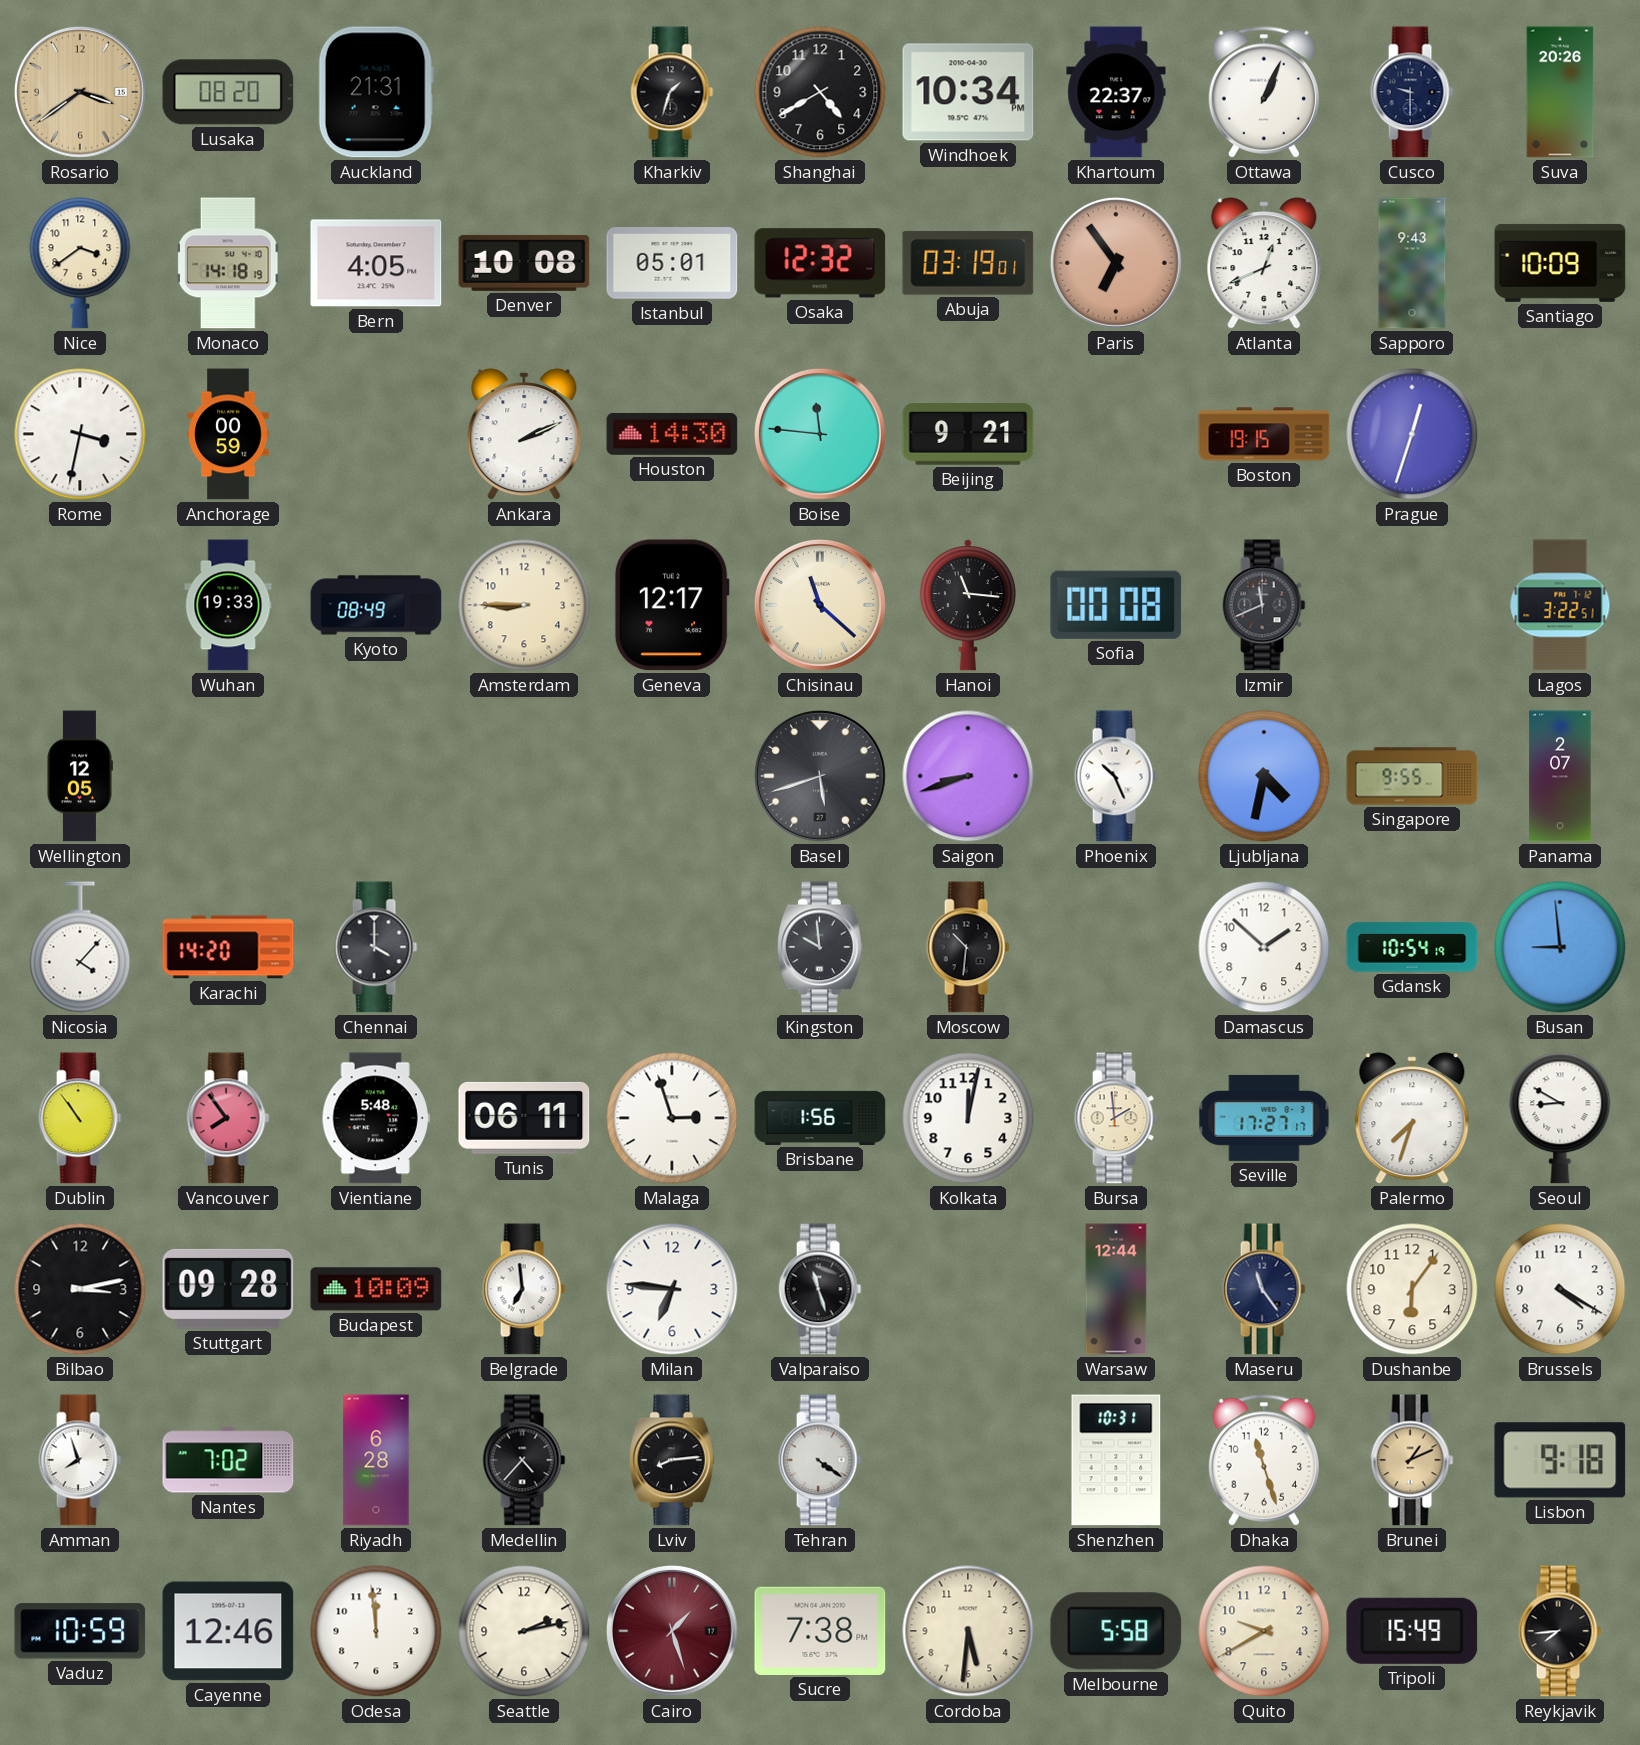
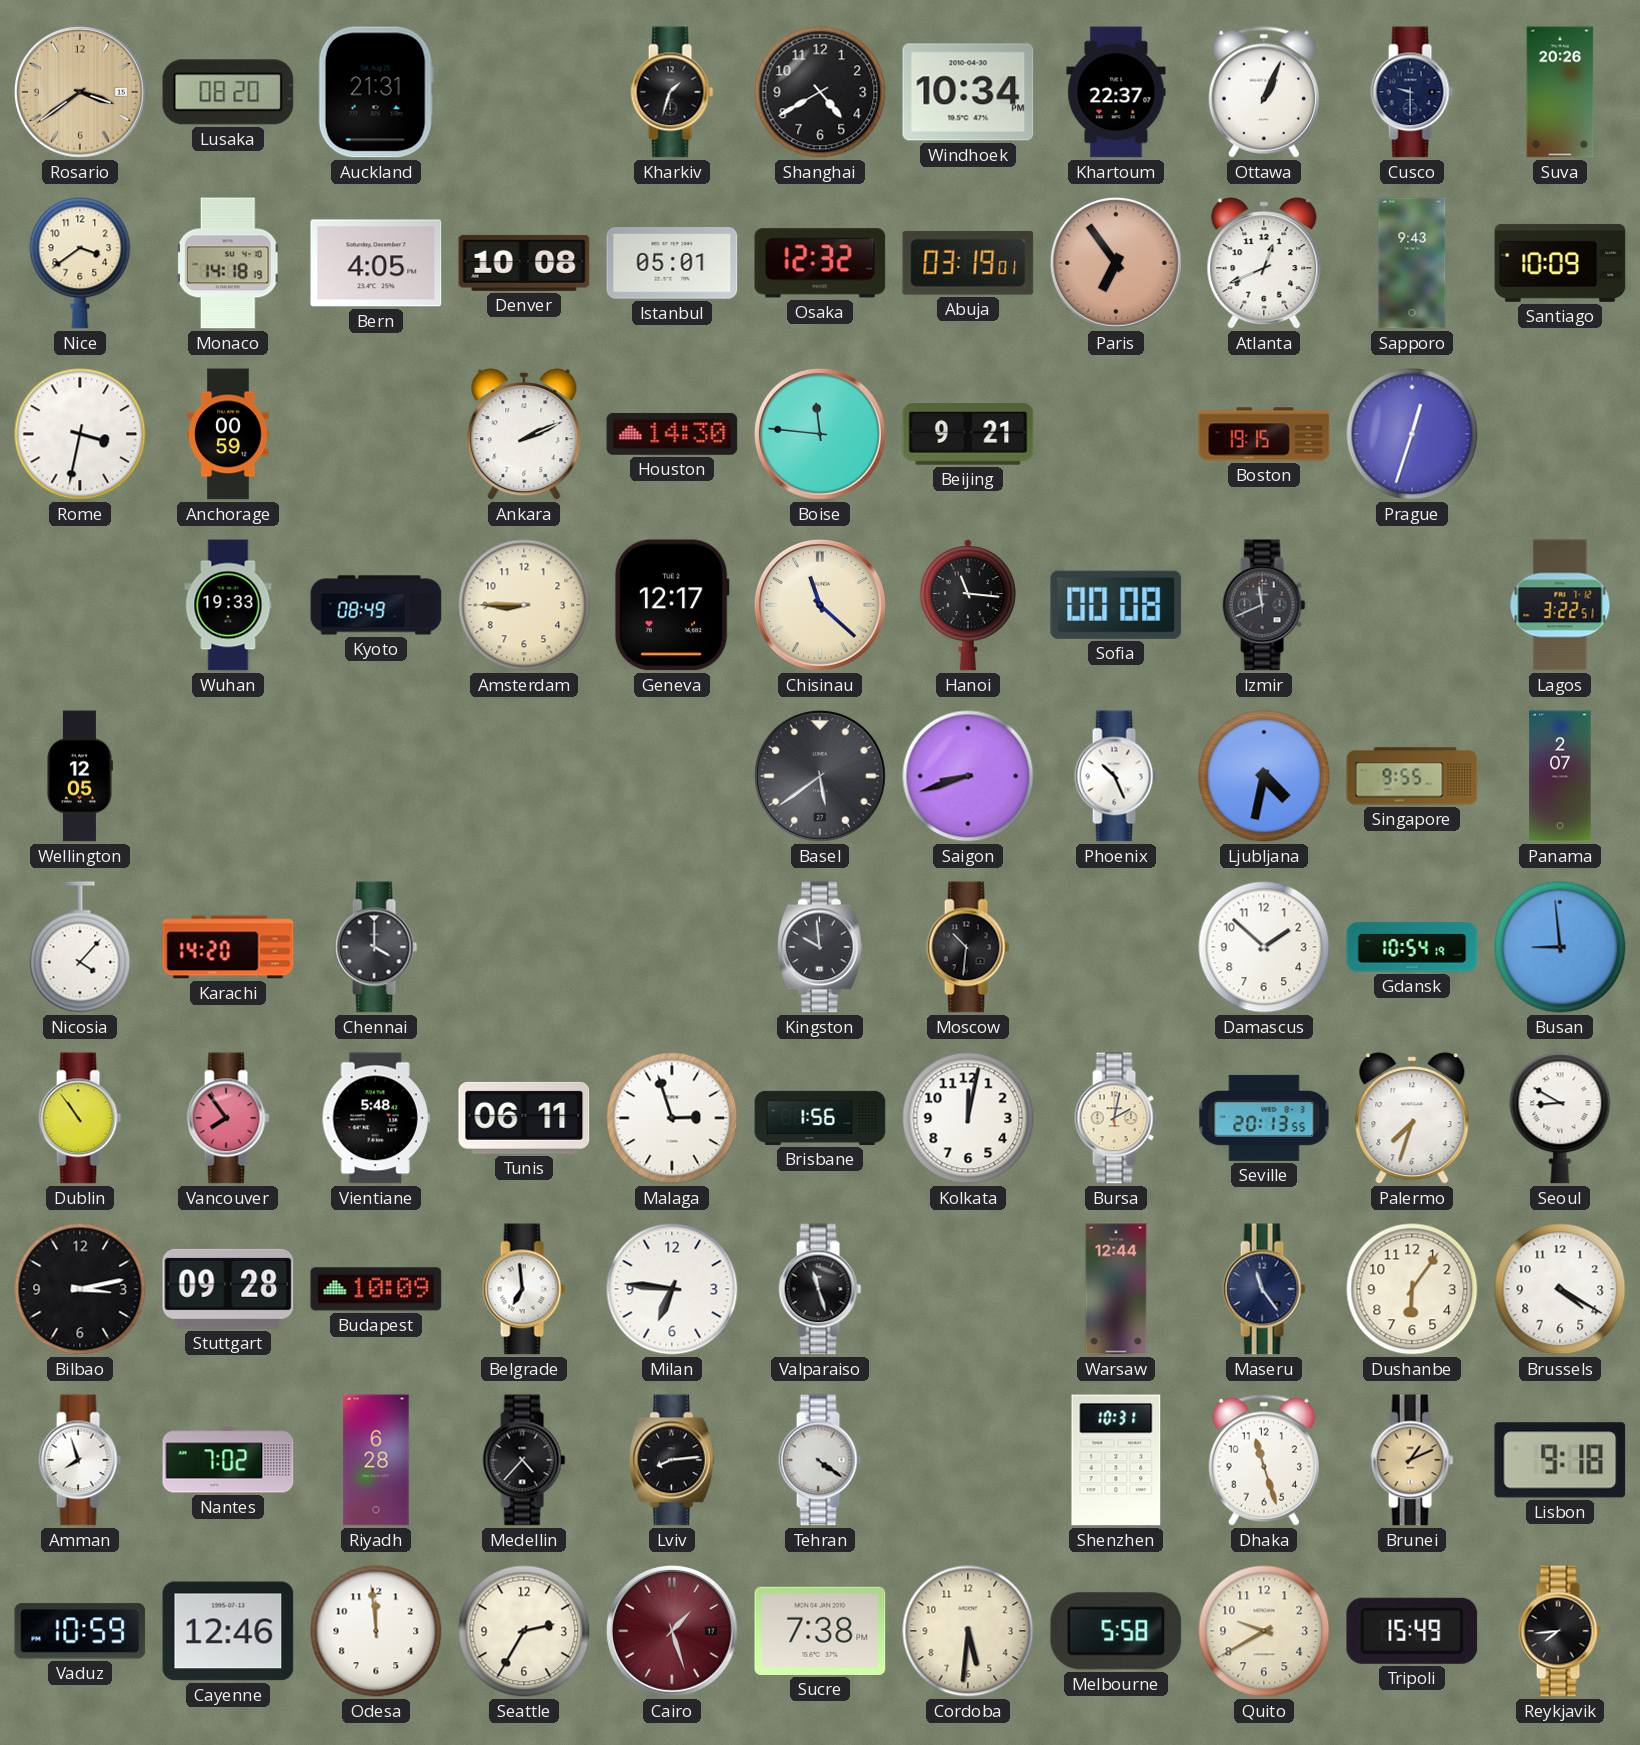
Basel: 5:42 -> 5:39
Bursa: 1:59 -> 2:02
Seville: 17:27 -> 20:13
Seattle: 2:13 -> 2:35
